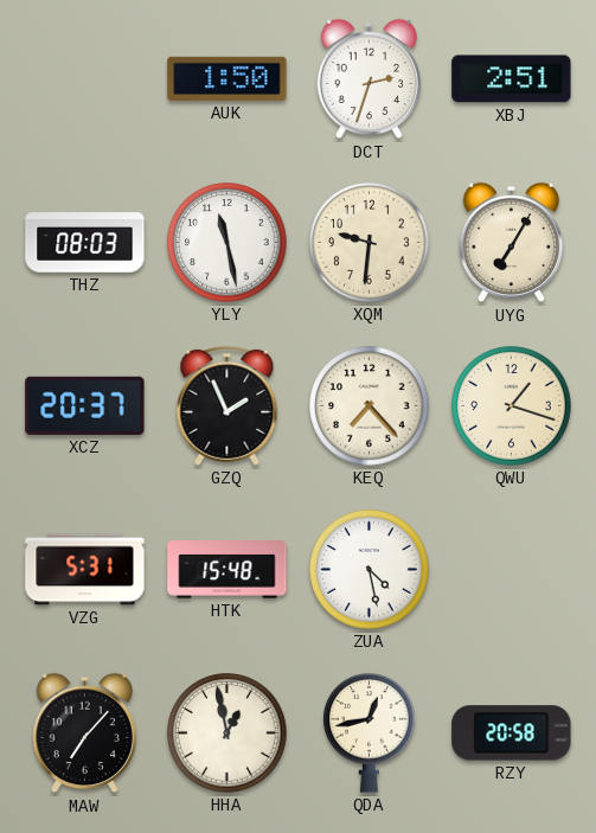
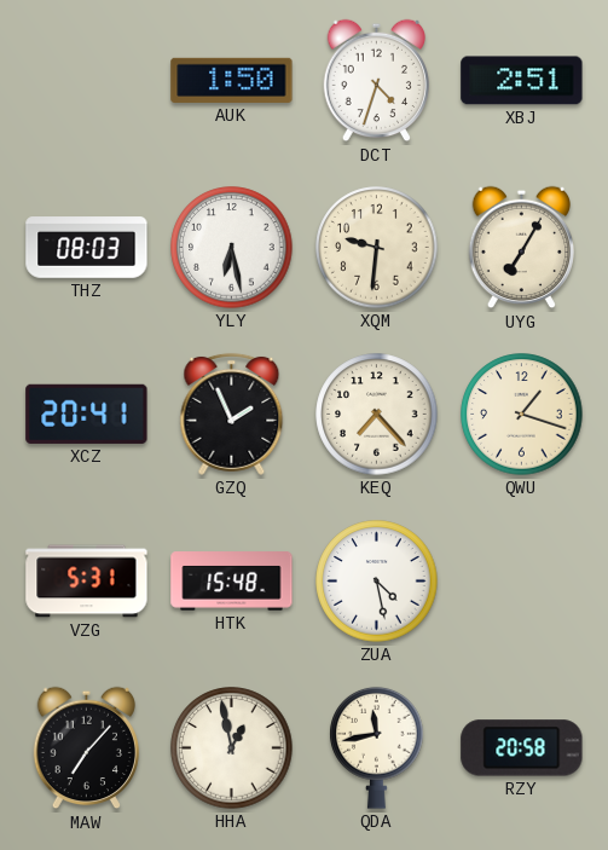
DCT: 2:33 -> 4:33
YLY: 11:28 -> 6:28
XCZ: 20:37 -> 20:41
QDA: 12:43 -> 11:43
